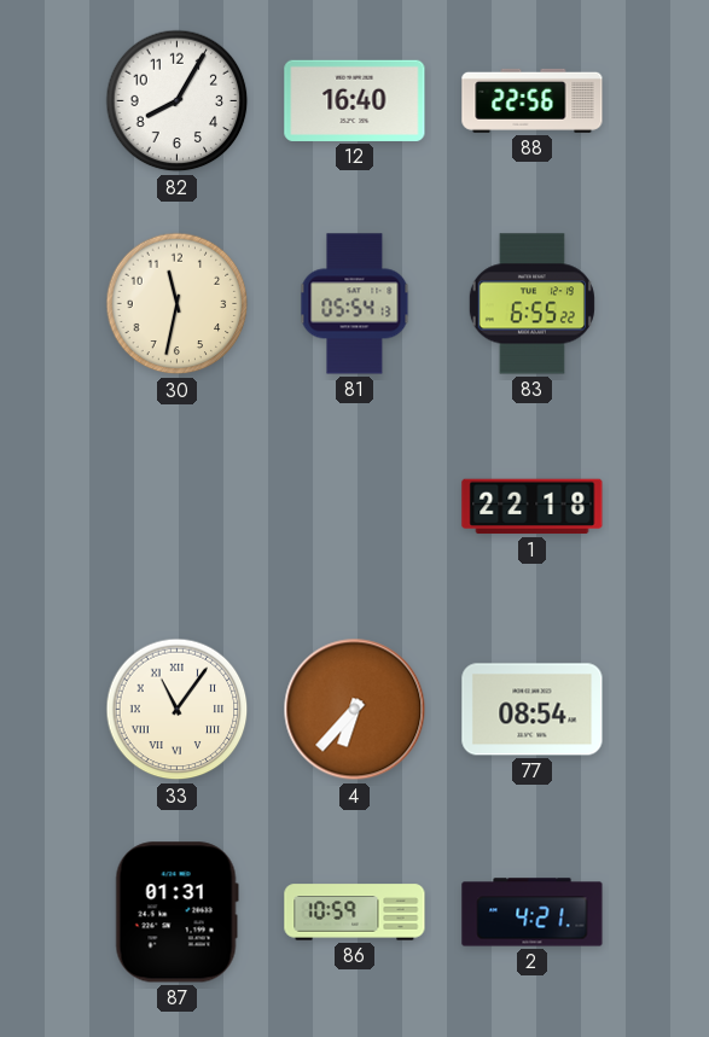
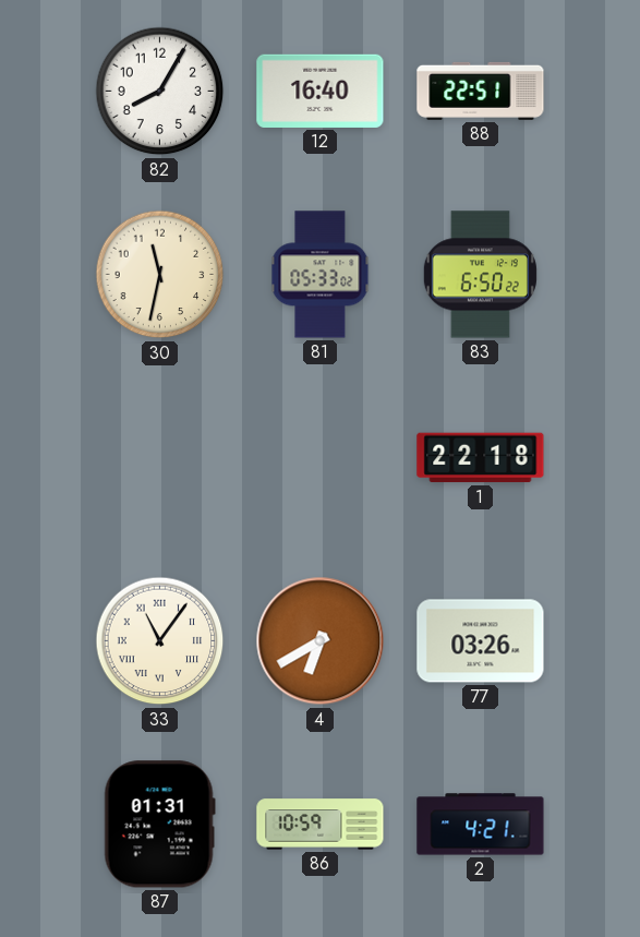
88: 22:56 -> 22:51
81: 05:54 -> 05:33
83: 6:55 -> 6:50
4: 6:37 -> 6:40
77: 08:54 -> 03:26
